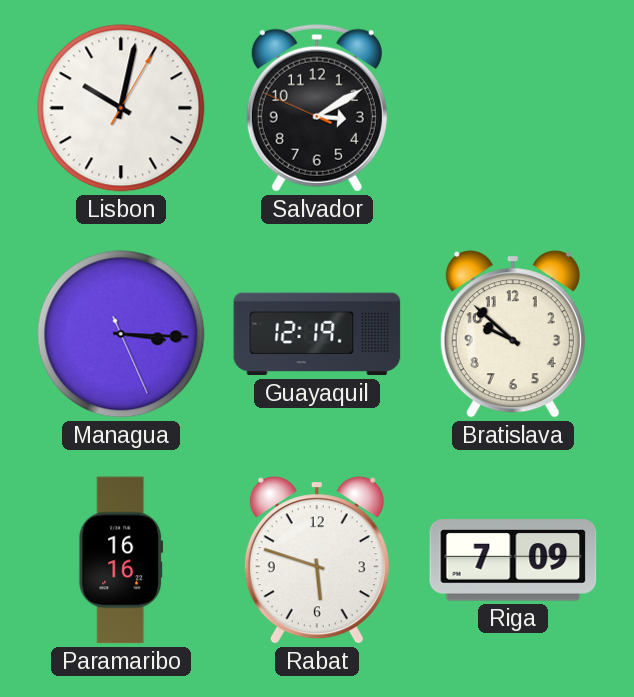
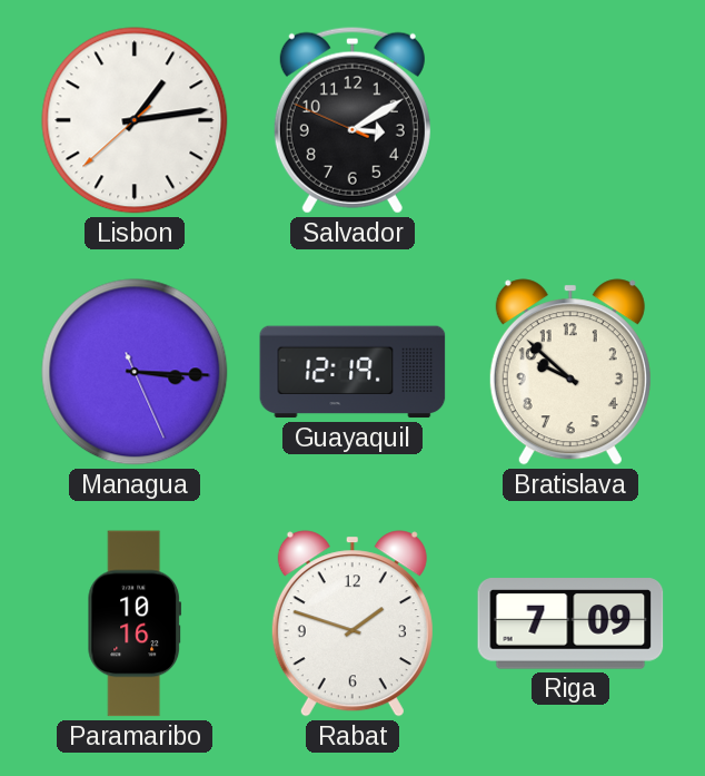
Lisbon: 10:02 -> 1:13
Paramaribo: 16:16 -> 10:16
Rabat: 5:48 -> 1:48
